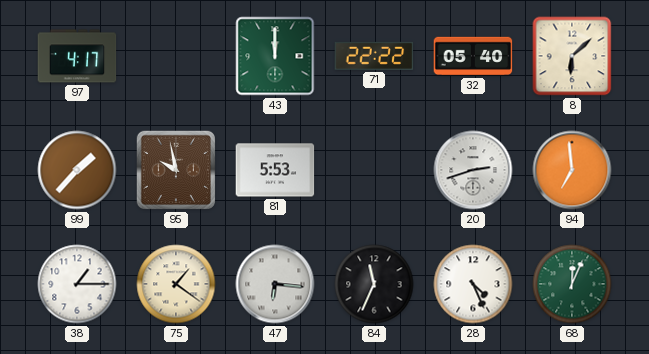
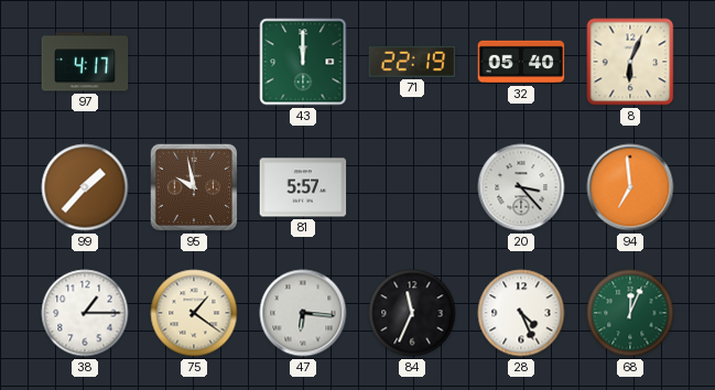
71: 22:22 -> 22:19
8: 6:08 -> 6:04
81: 5:53 -> 5:57
20: 2:42 -> 3:23
